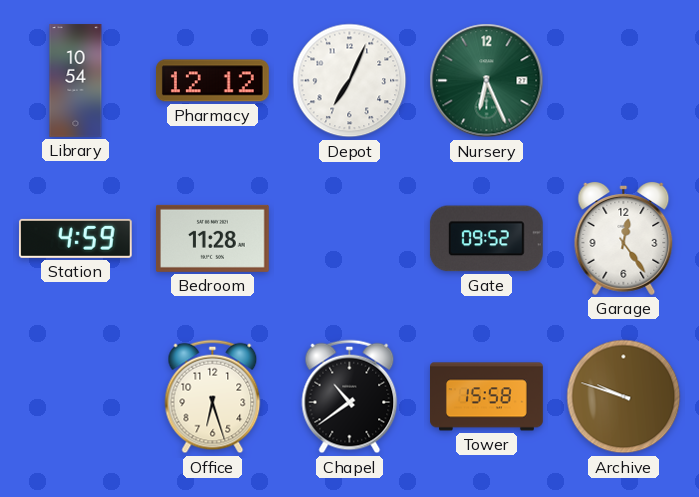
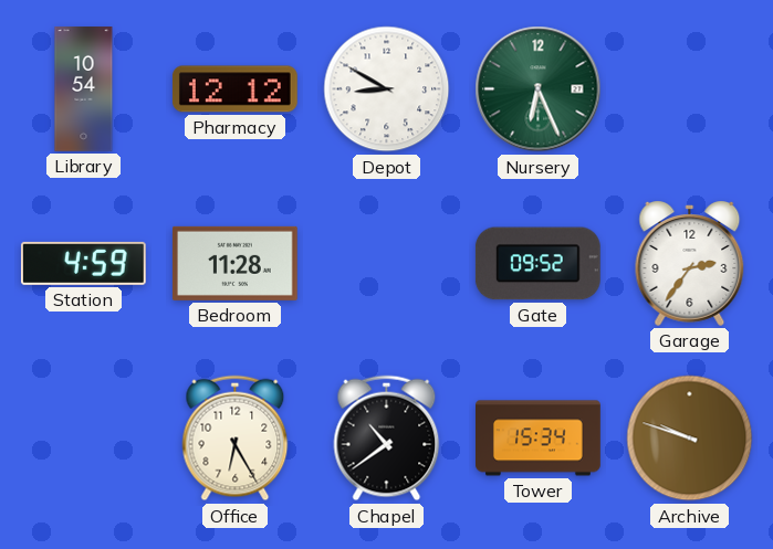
Depot: 7:04 -> 8:50
Garage: 12:24 -> 2:36
Office: 6:27 -> 6:25
Tower: 15:58 -> 15:34
